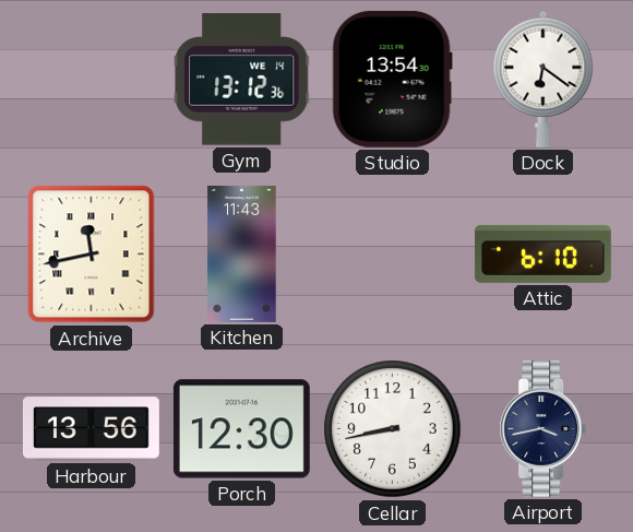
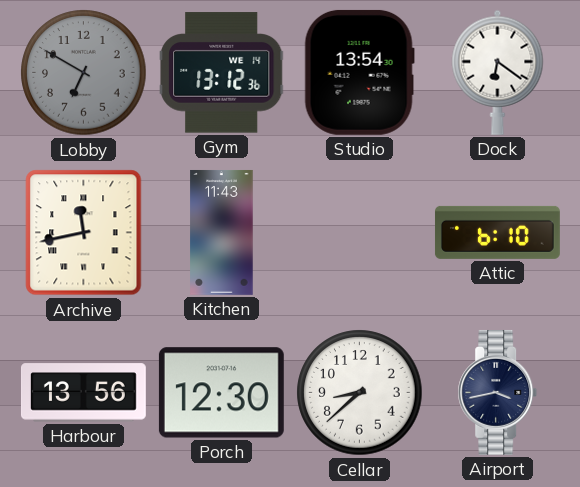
Lobby: none -> 6:50
Cellar: 8:43 -> 8:38
